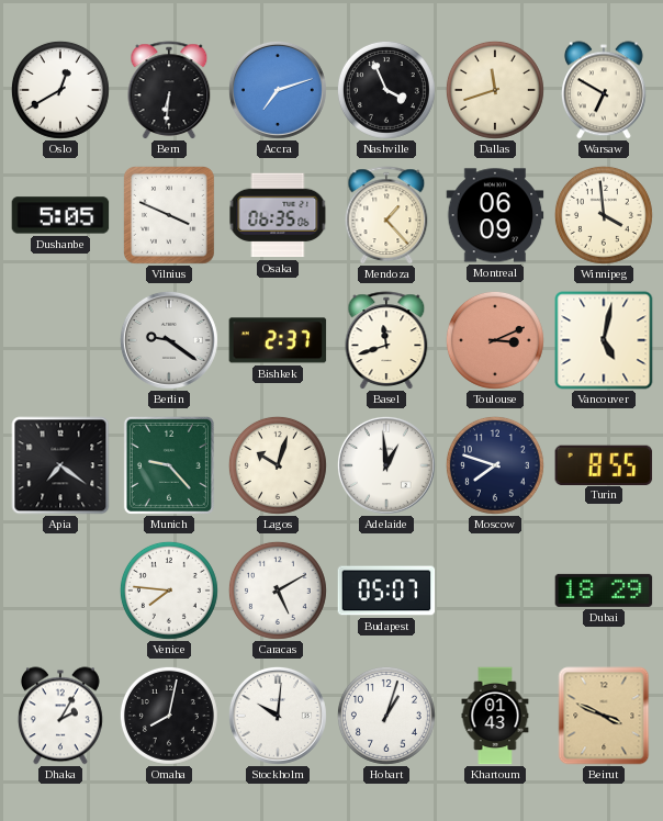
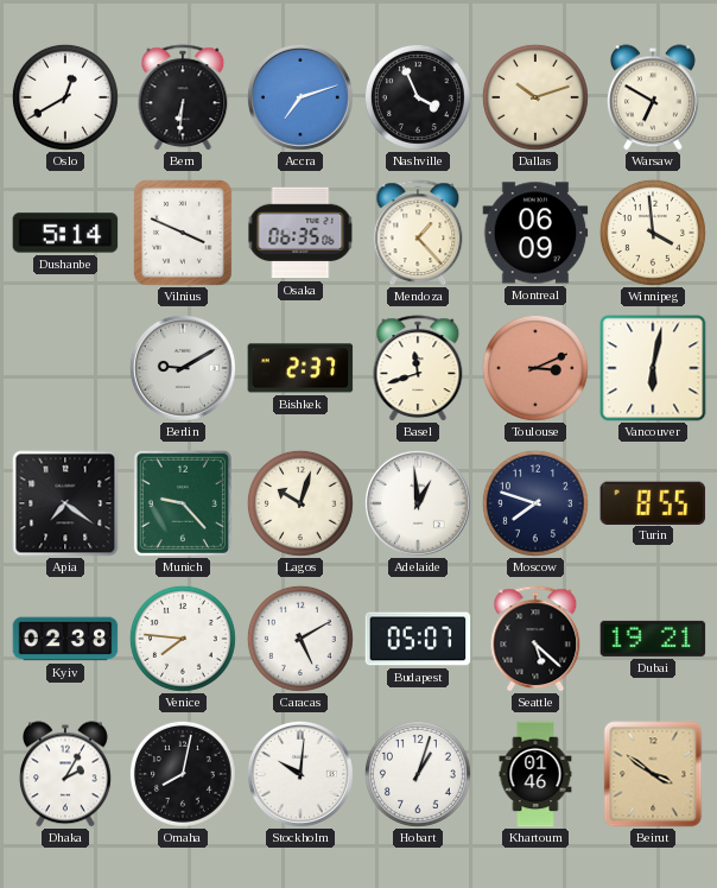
Dallas: 11:42 -> 10:12
Dushanbe: 5:05 -> 5:14
Berlin: 9:21 -> 9:10
Vancouver: 5:02 -> 6:02
Kyiv: none -> 02:38
Seattle: none -> 5:22
Dubai: 18:29 -> 19:21
Khartoum: 01:43 -> 01:46
Beirut: 3:49 -> 3:51
